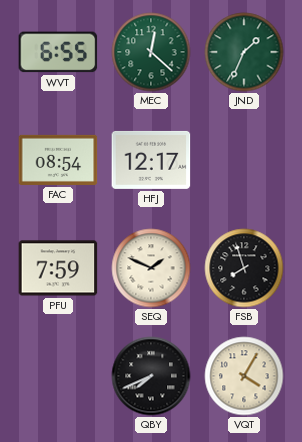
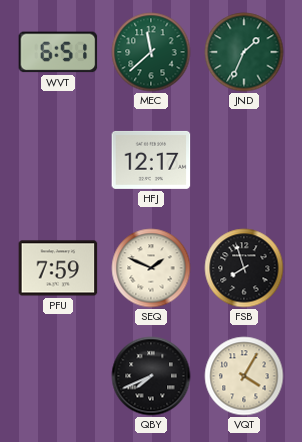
WVT: 6:55 -> 6:51
MEC: 12:22 -> 11:38
FAC: 08:54 -> none
